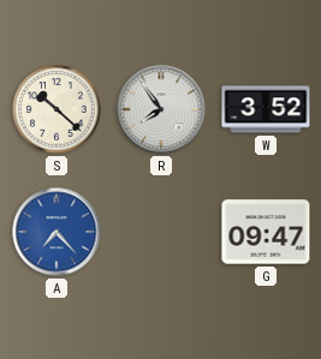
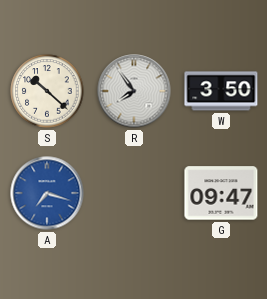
W: 3:52 -> 3:50
A: 7:23 -> 7:18
